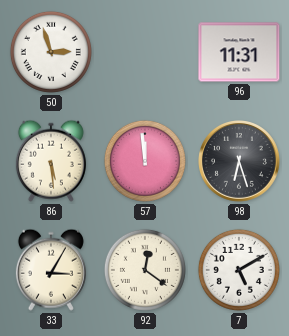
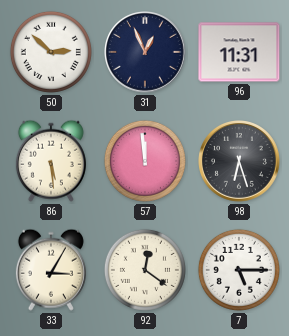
50: 2:57 -> 2:52
31: none -> 12:56
7: 5:10 -> 5:15
